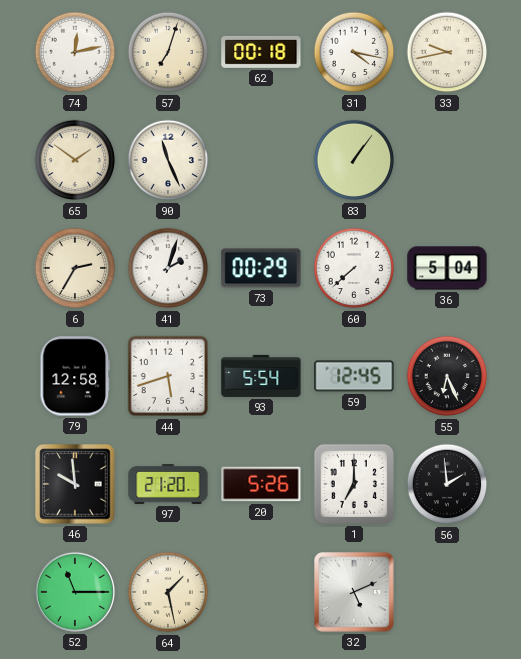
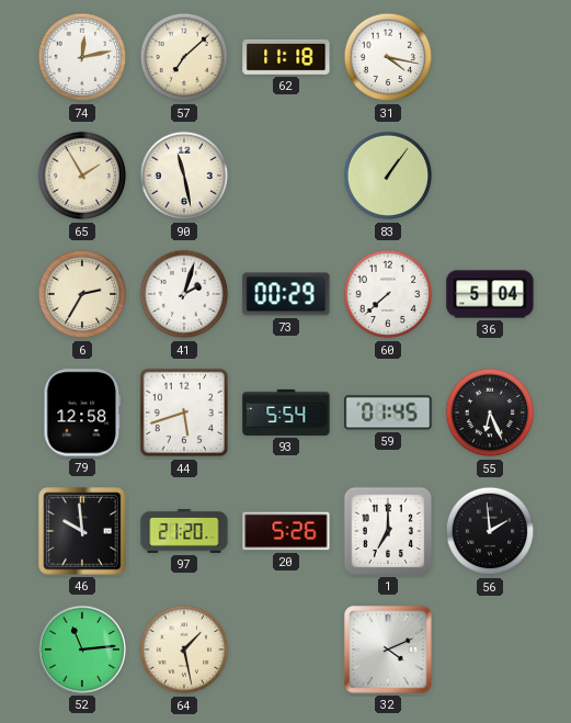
57: 7:03 -> 7:08
62: 00:18 -> 11:18
33: 9:43 -> none
65: 1:51 -> 1:55
90: 11:26 -> 11:28
59: 12:45 -> 01:45
52: 11:15 -> 11:14
32: 5:11 -> 4:11
